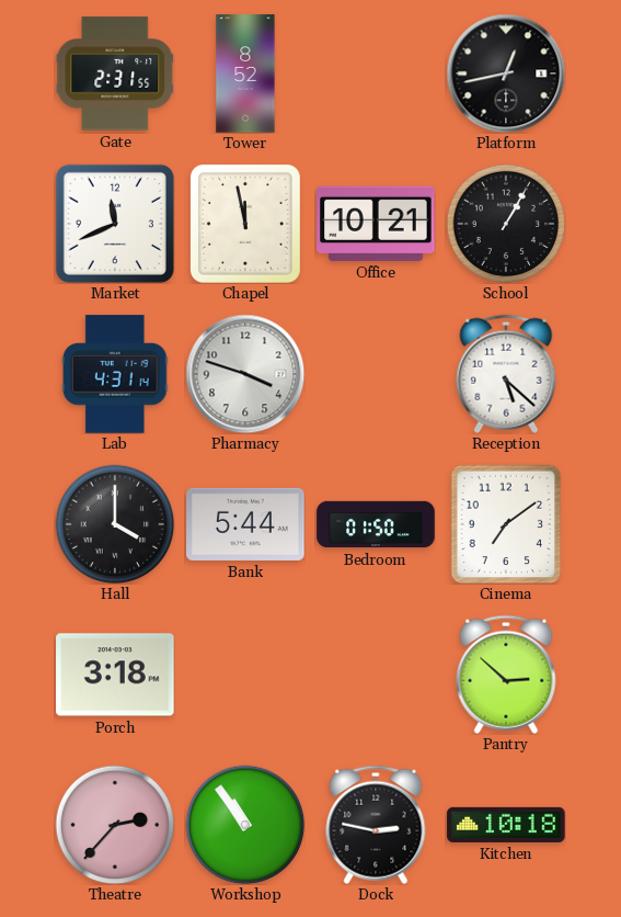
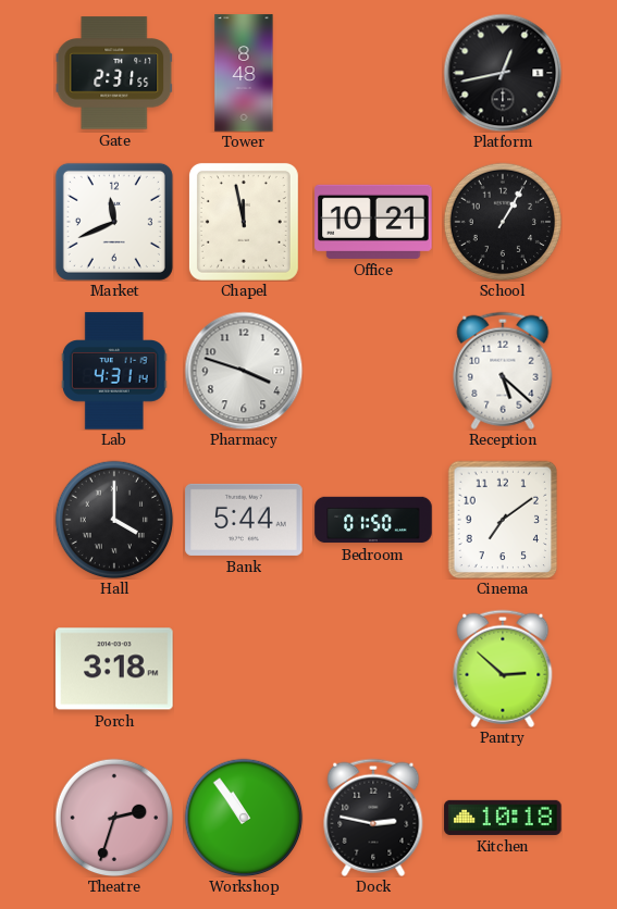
Tower: 8:52 -> 8:48
Theatre: 2:37 -> 2:33
